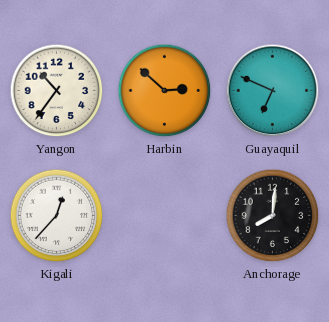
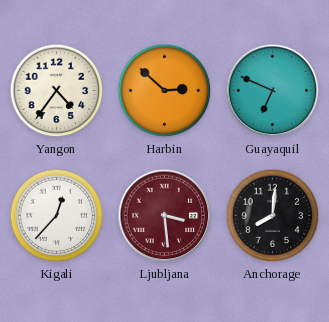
Yangon: 10:36 -> 4:36
Ljubljana: none -> 3:29
